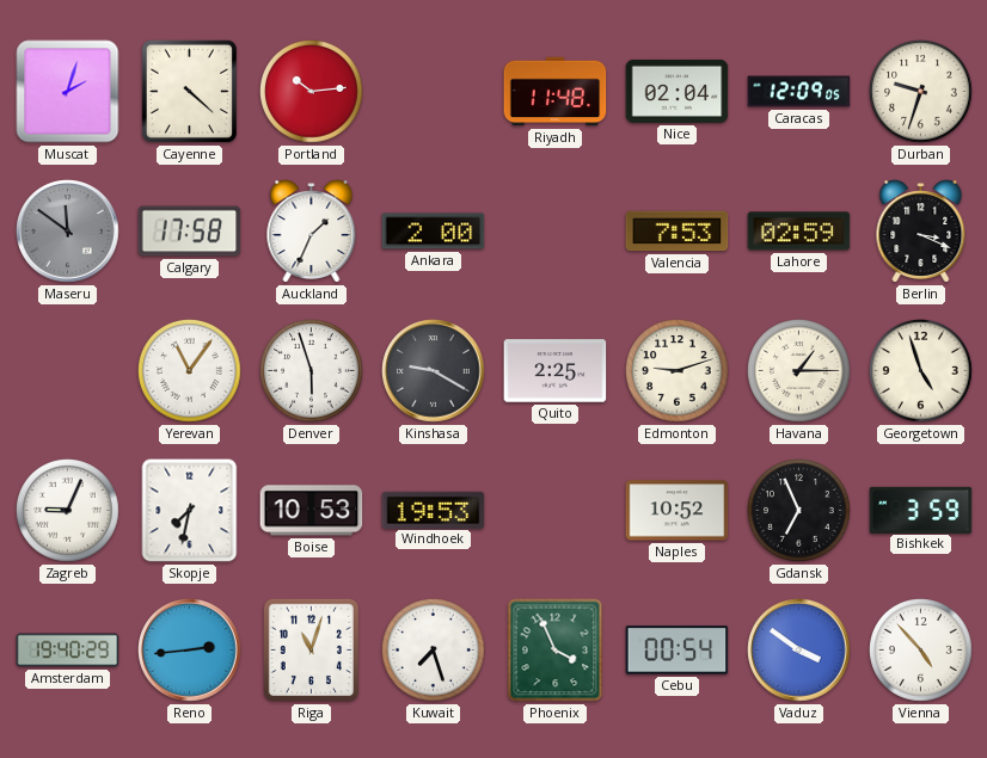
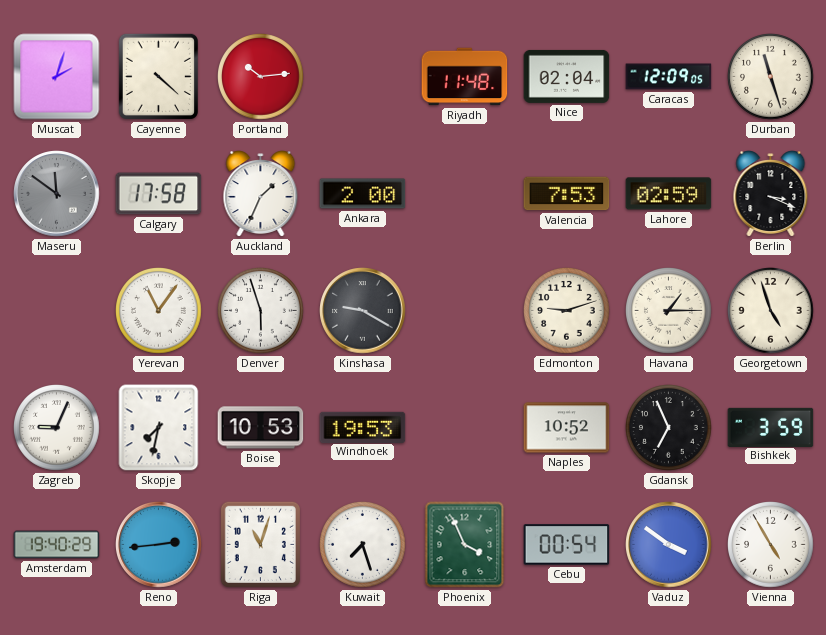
Durban: 9:33 -> 11:27
Quito: 2:25 -> none
Vienna: 4:53 -> 4:55
